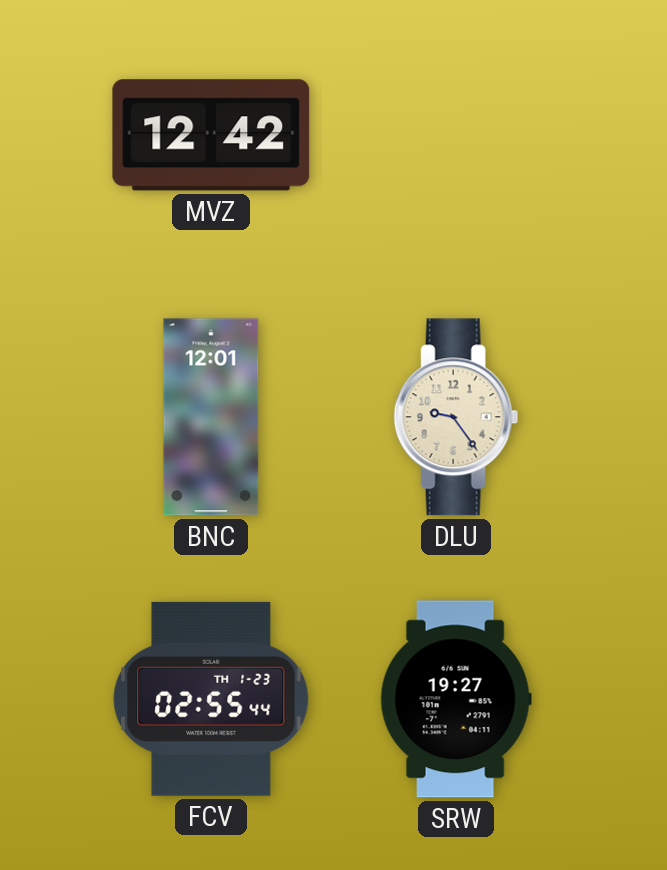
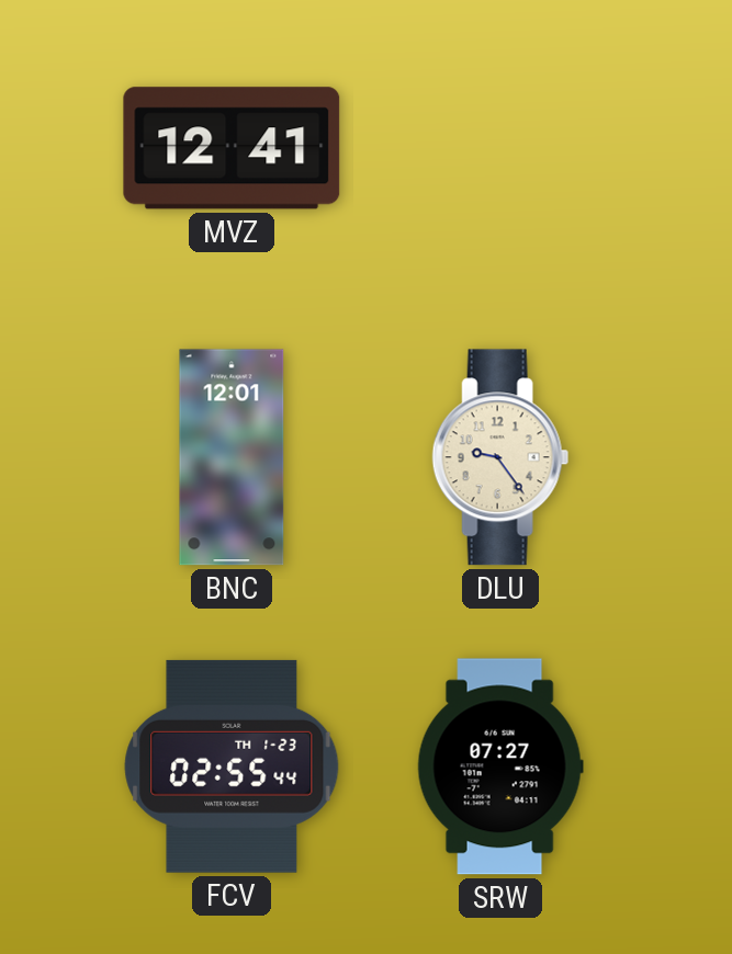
MVZ: 12:42 -> 12:41
SRW: 19:27 -> 07:27
